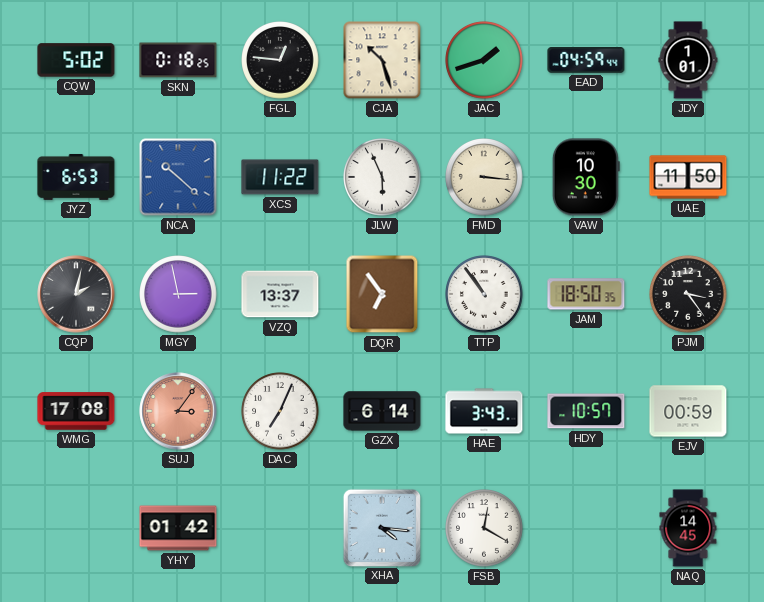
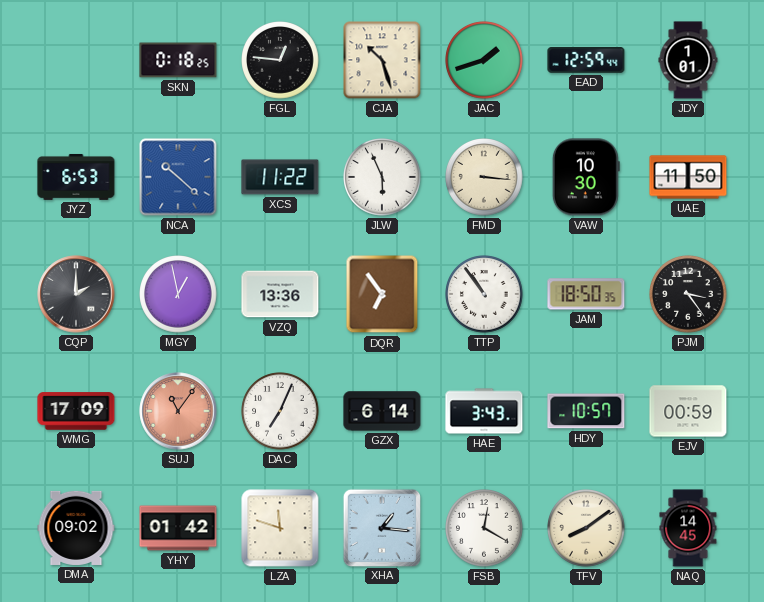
CQW: 5:02 -> none
EAD: 04:59 -> 12:59
CQP: 2:02 -> 2:00
MGY: 2:58 -> 12:58
VZQ: 13:37 -> 13:36
WMG: 17:08 -> 17:09
SUJ: 3:06 -> 11:06
DMA: none -> 09:02
LZA: none -> 11:48
XHA: 4:16 -> 1:16
TFV: none -> 8:09
